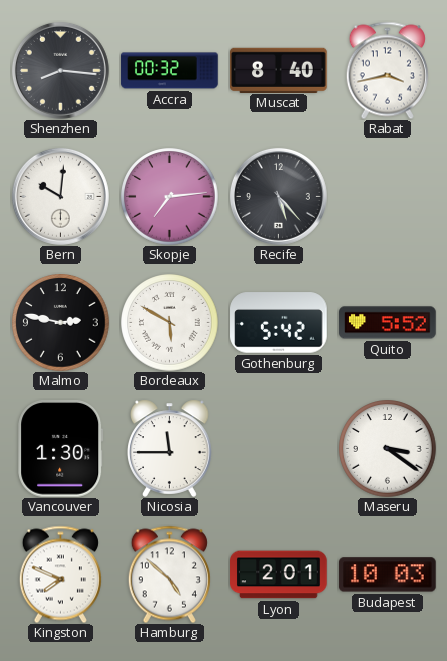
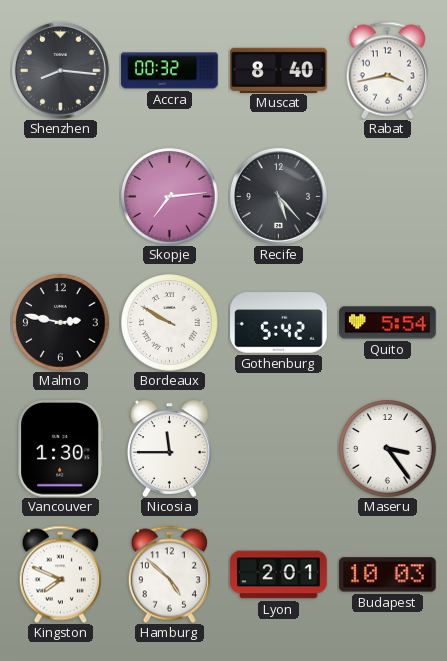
Bern: 10:01 -> none
Bordeaux: 5:50 -> 9:50
Quito: 5:52 -> 5:54
Maseru: 3:21 -> 3:24
